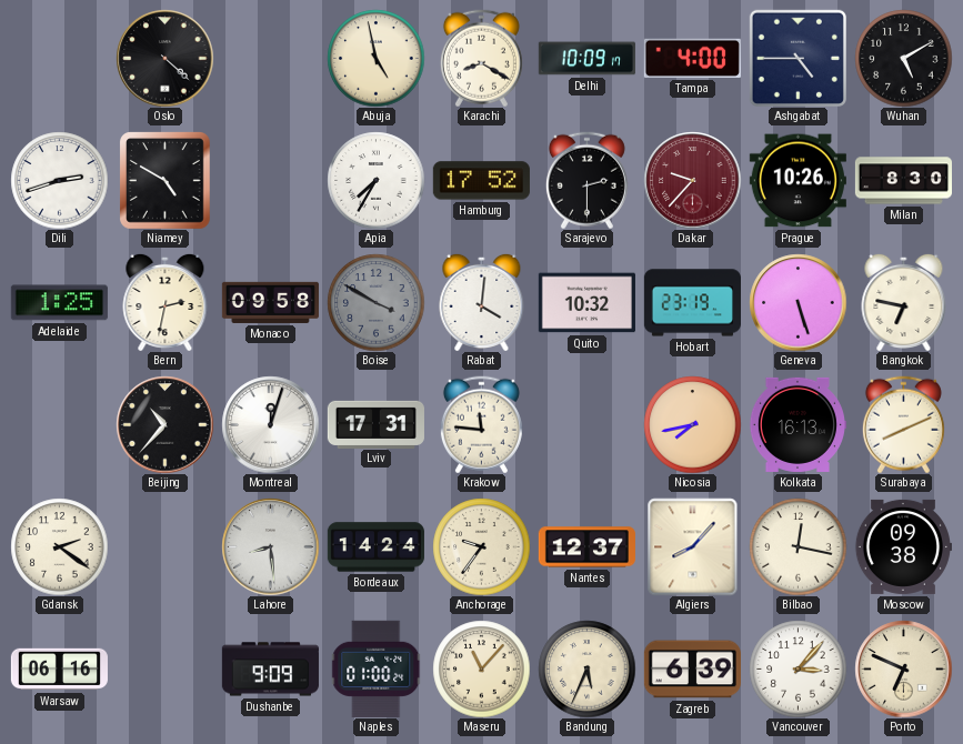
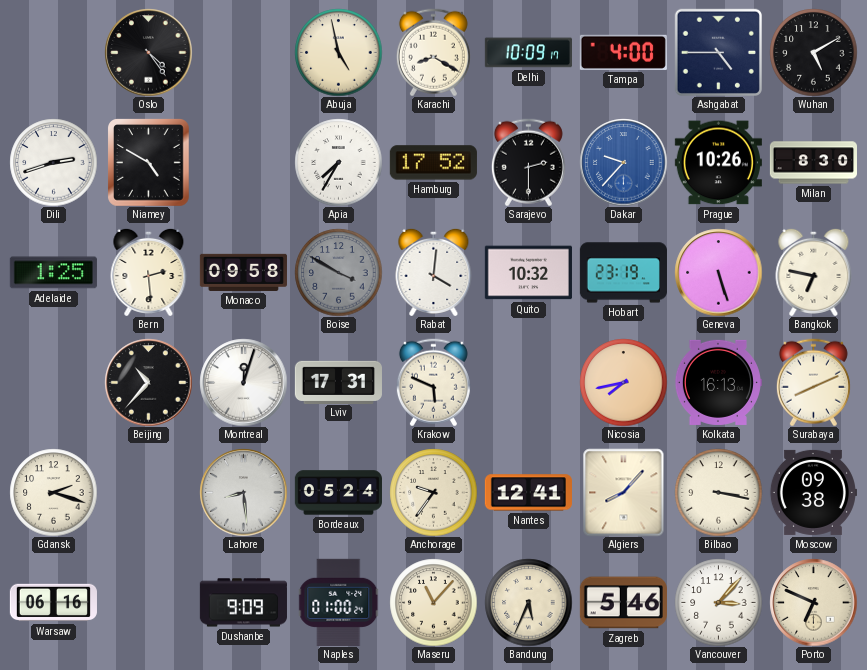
Oslo: 4:22 -> 4:24
Dakar dial: burgundy -> blue
Bern: 2:32 -> 2:29
Krakow: 11:46 -> 5:49
Gdansk: 2:21 -> 2:18
Bordeaux: 14:24 -> 05:24
Nantes: 12:37 -> 12:41
Bilbao: 12:17 -> 3:17
Zagreb: 6:39 -> 5:46
